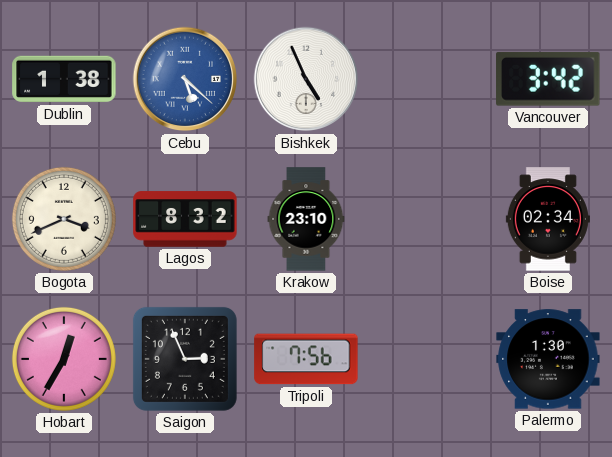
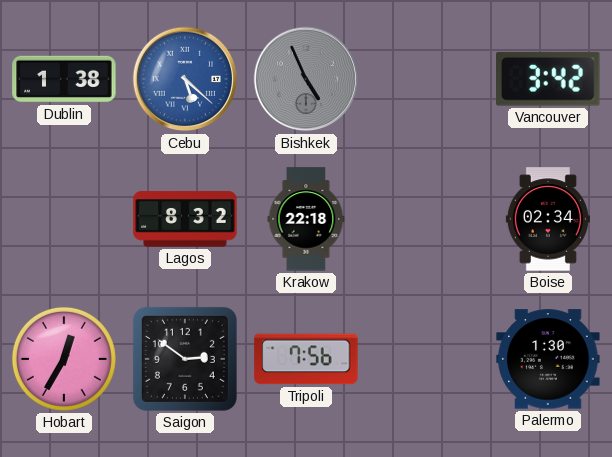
Bishkek dial: white -> grey
Bogota: 3:41 -> none
Krakow: 23:10 -> 22:18
Saigon: 2:56 -> 2:51
